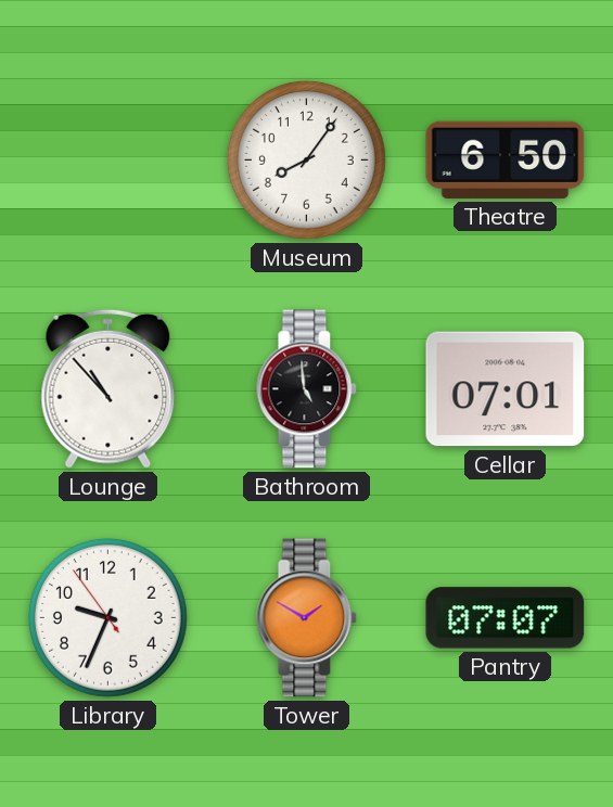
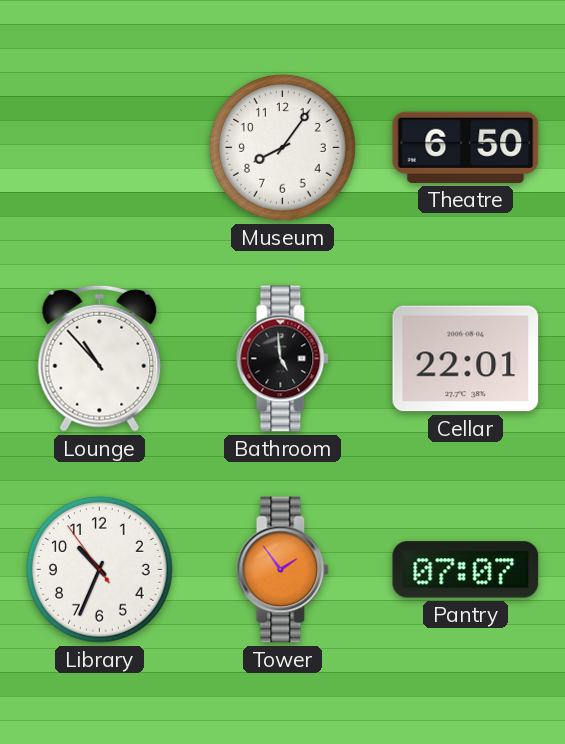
Cellar: 07:01 -> 22:01
Library: 9:33 -> 10:33
Tower: 1:50 -> 1:54
